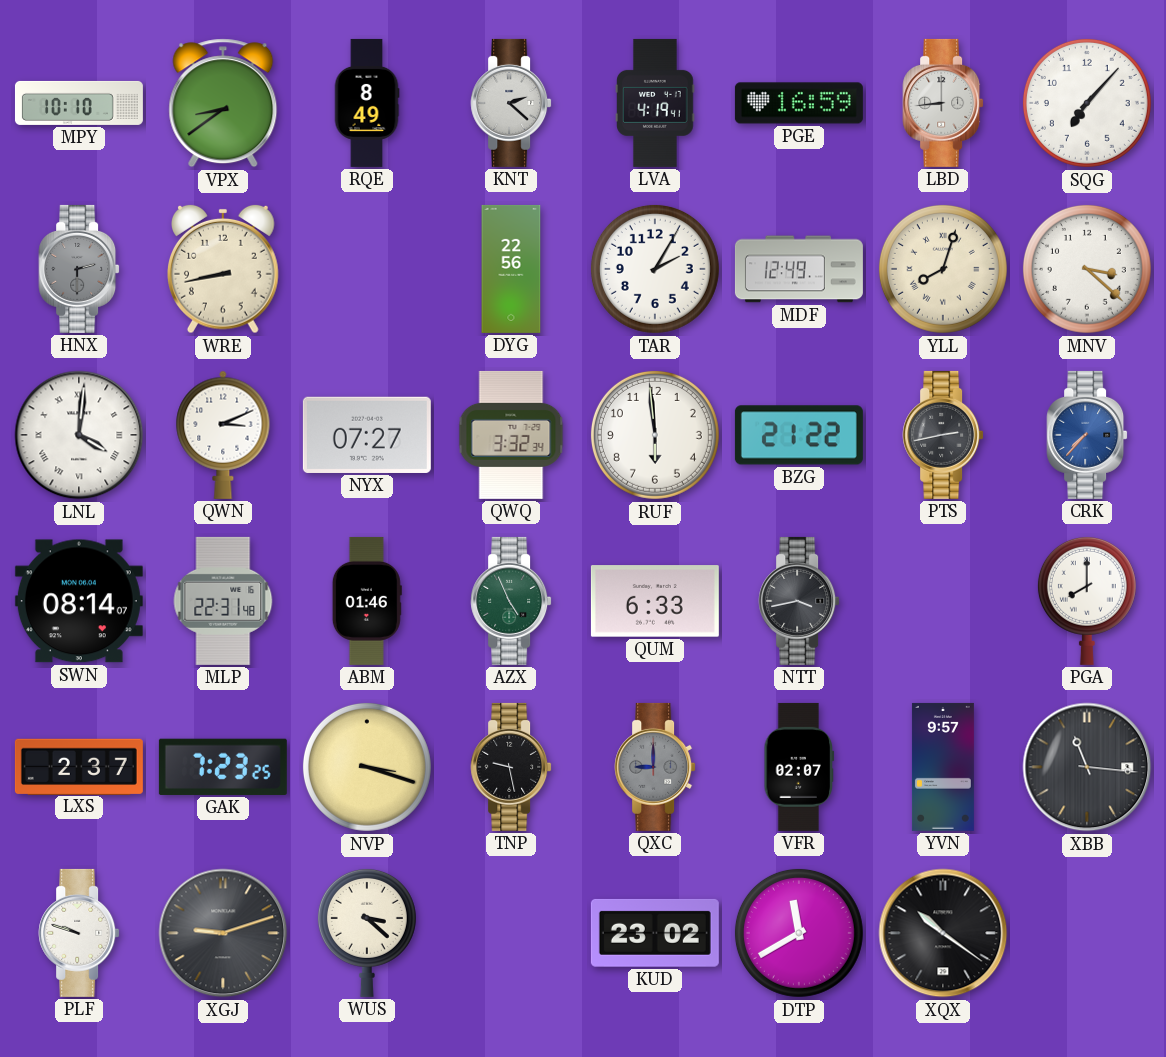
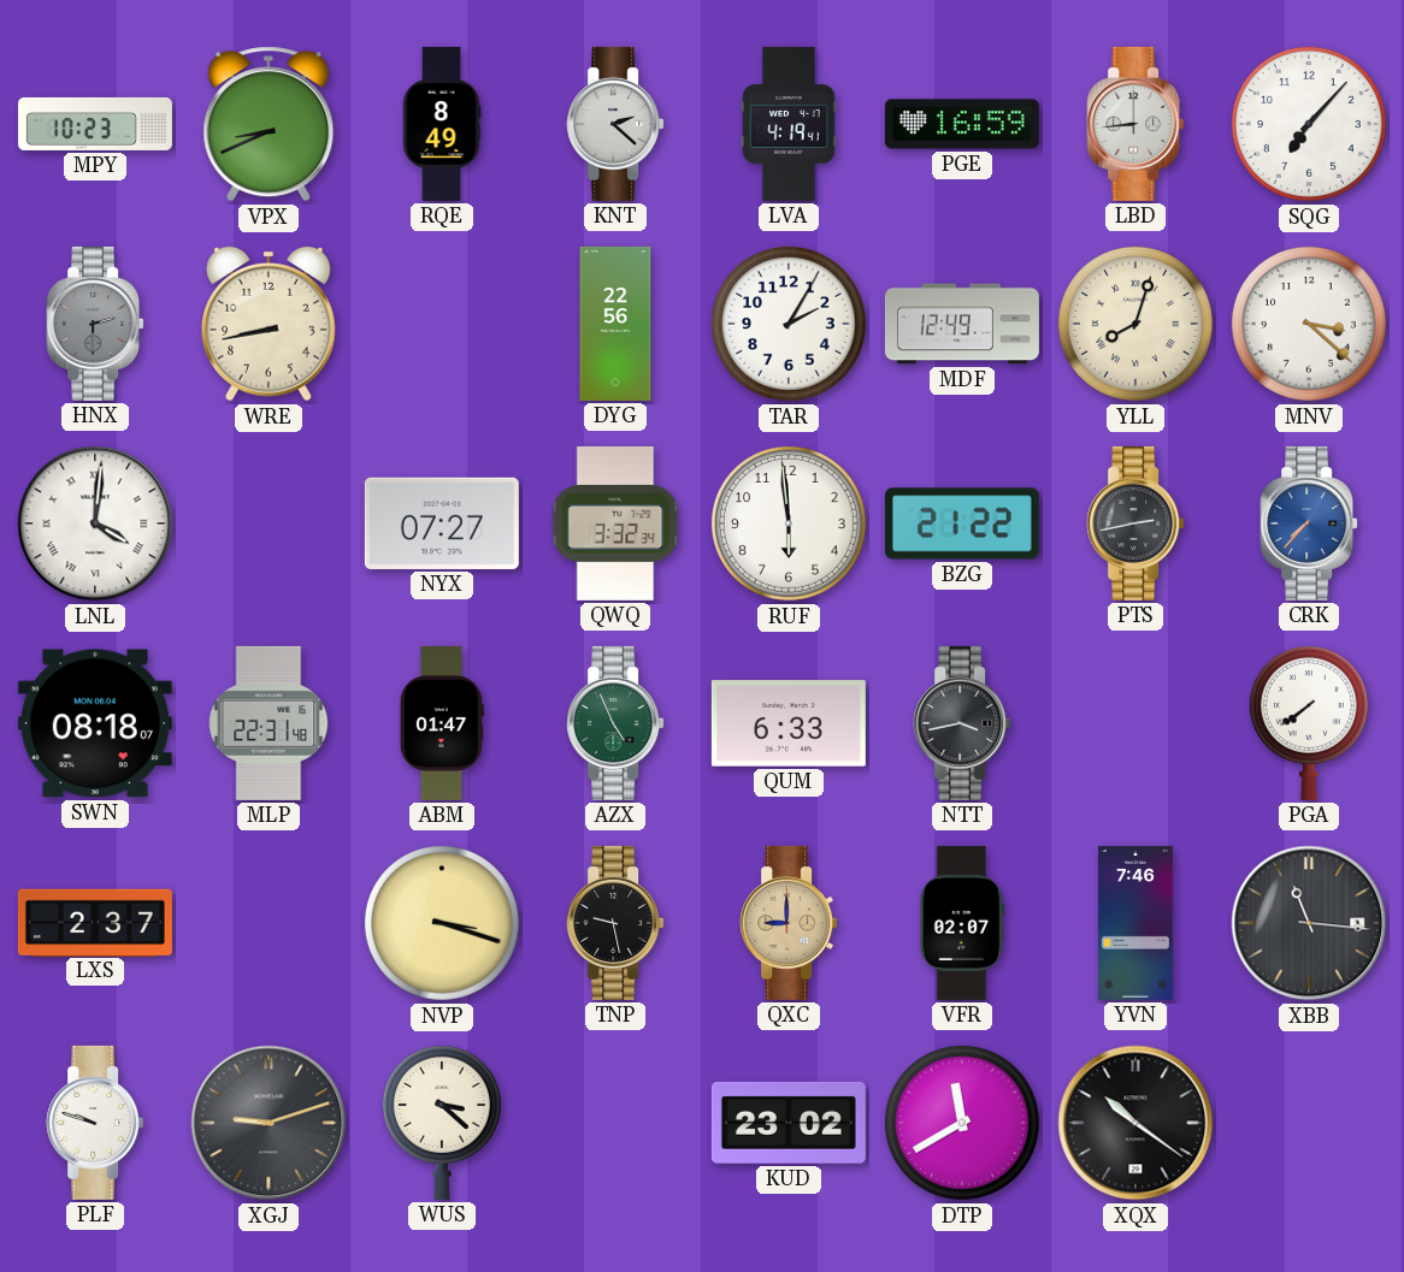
MPY: 10:10 -> 10:23
VPX: 8:39 -> 8:41
QWN: 3:11 -> none
SWN: 08:14 -> 08:18
ABM: 01:46 -> 01:47
PGA: 8:00 -> 7:39
GAK: 7:23 -> none
QXC dial: grey -> champagne
YVN: 9:57 -> 7:46
